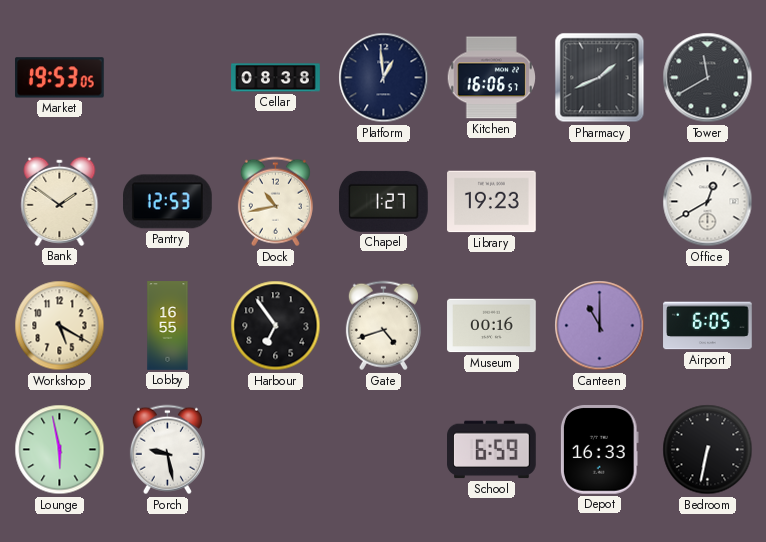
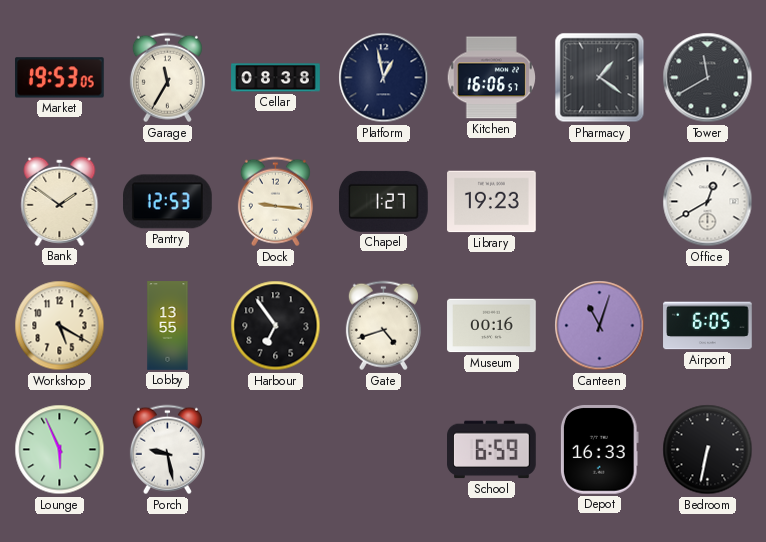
Garage: none -> 11:35
Platform: 12:59 -> 12:58
Pharmacy: 1:41 -> 1:21
Dock: 10:43 -> 9:16
Lobby: 16:55 -> 13:55
Canteen: 11:00 -> 11:03
Lounge: 5:58 -> 5:56
